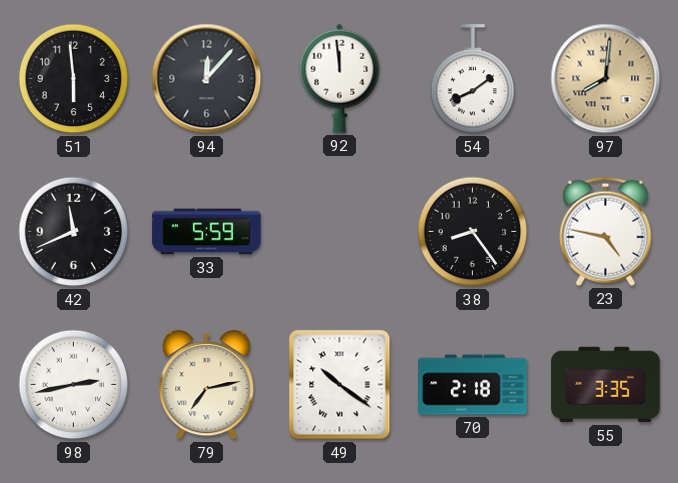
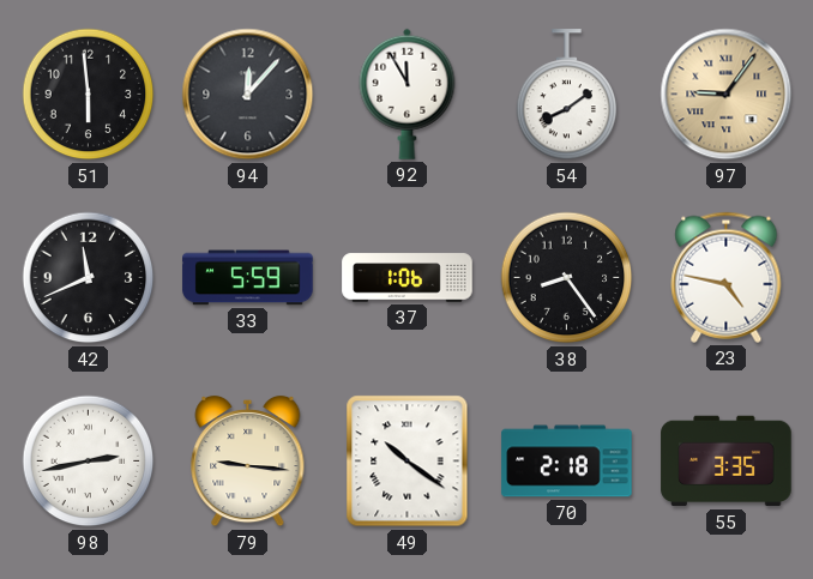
92: 11:59 -> 11:55
97: 8:01 -> 9:06
37: none -> 1:06
79: 7:13 -> 9:16
